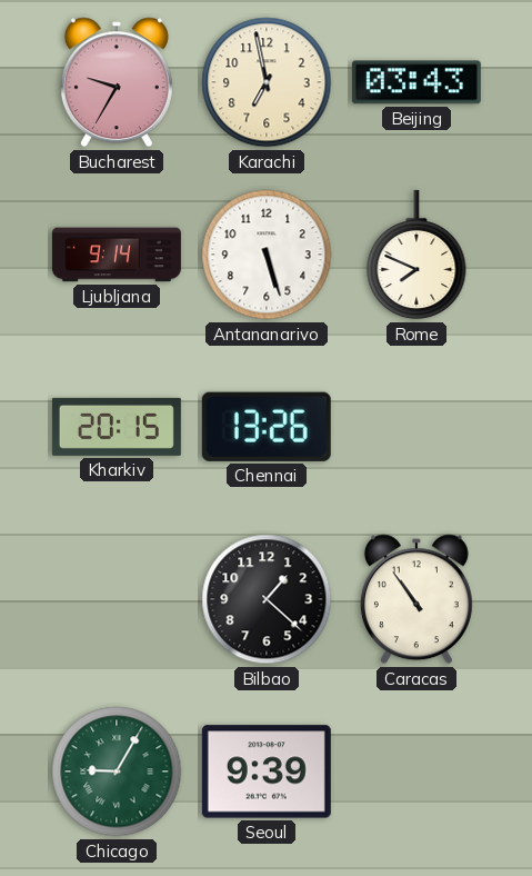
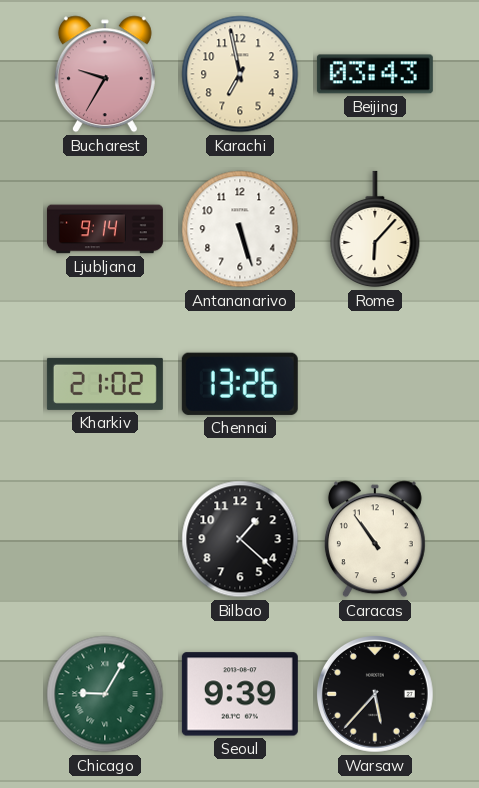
Rome: 7:49 -> 6:07
Kharkiv: 20:15 -> 21:02
Warsaw: none -> 5:37
